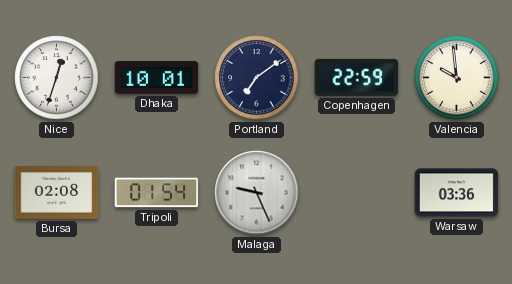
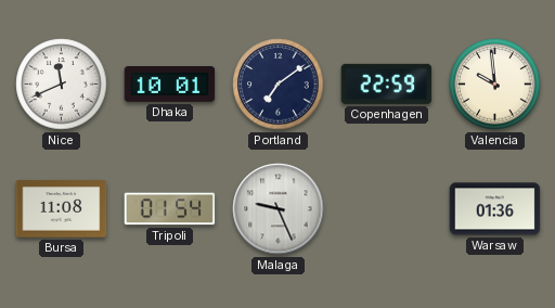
Nice: 12:33 -> 11:41
Bursa: 02:08 -> 11:08
Warsaw: 03:36 -> 01:36
